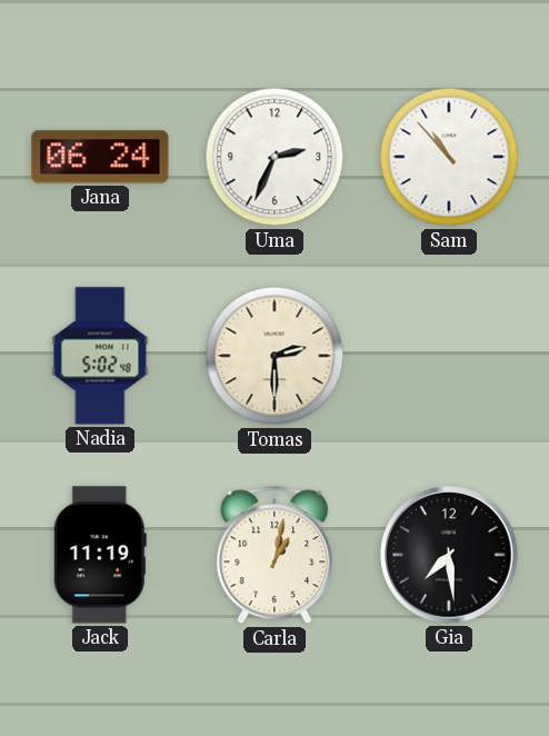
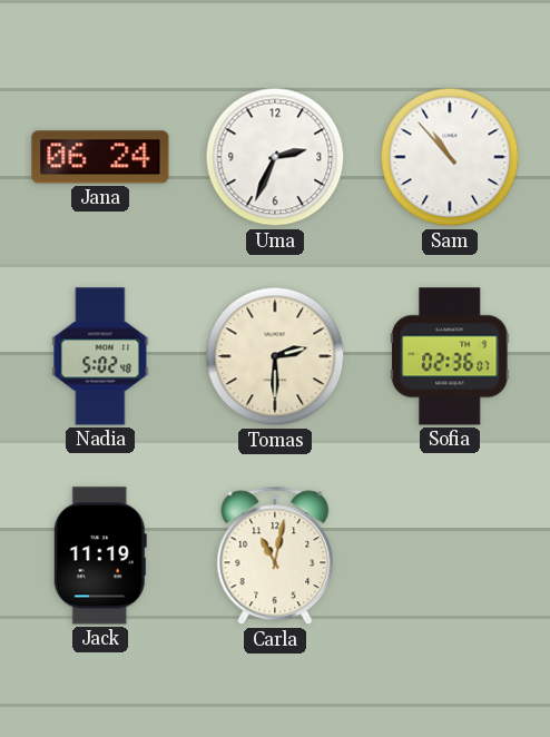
Sofia: none -> 02:36
Carla: 1:02 -> 11:02
Gia: 7:29 -> none
